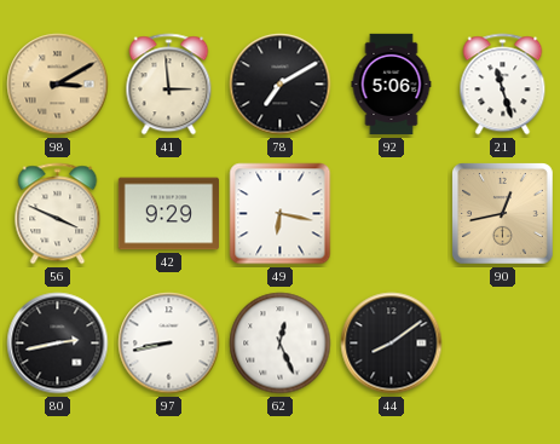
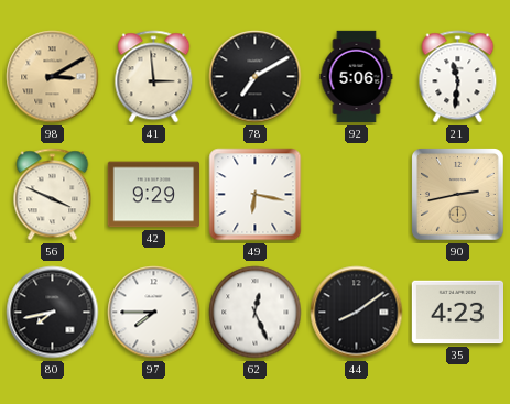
21: 11:27 -> 11:31
90: 12:43 -> 2:43
80: 2:43 -> 7:43
97: 8:43 -> 7:45
35: none -> 4:23
